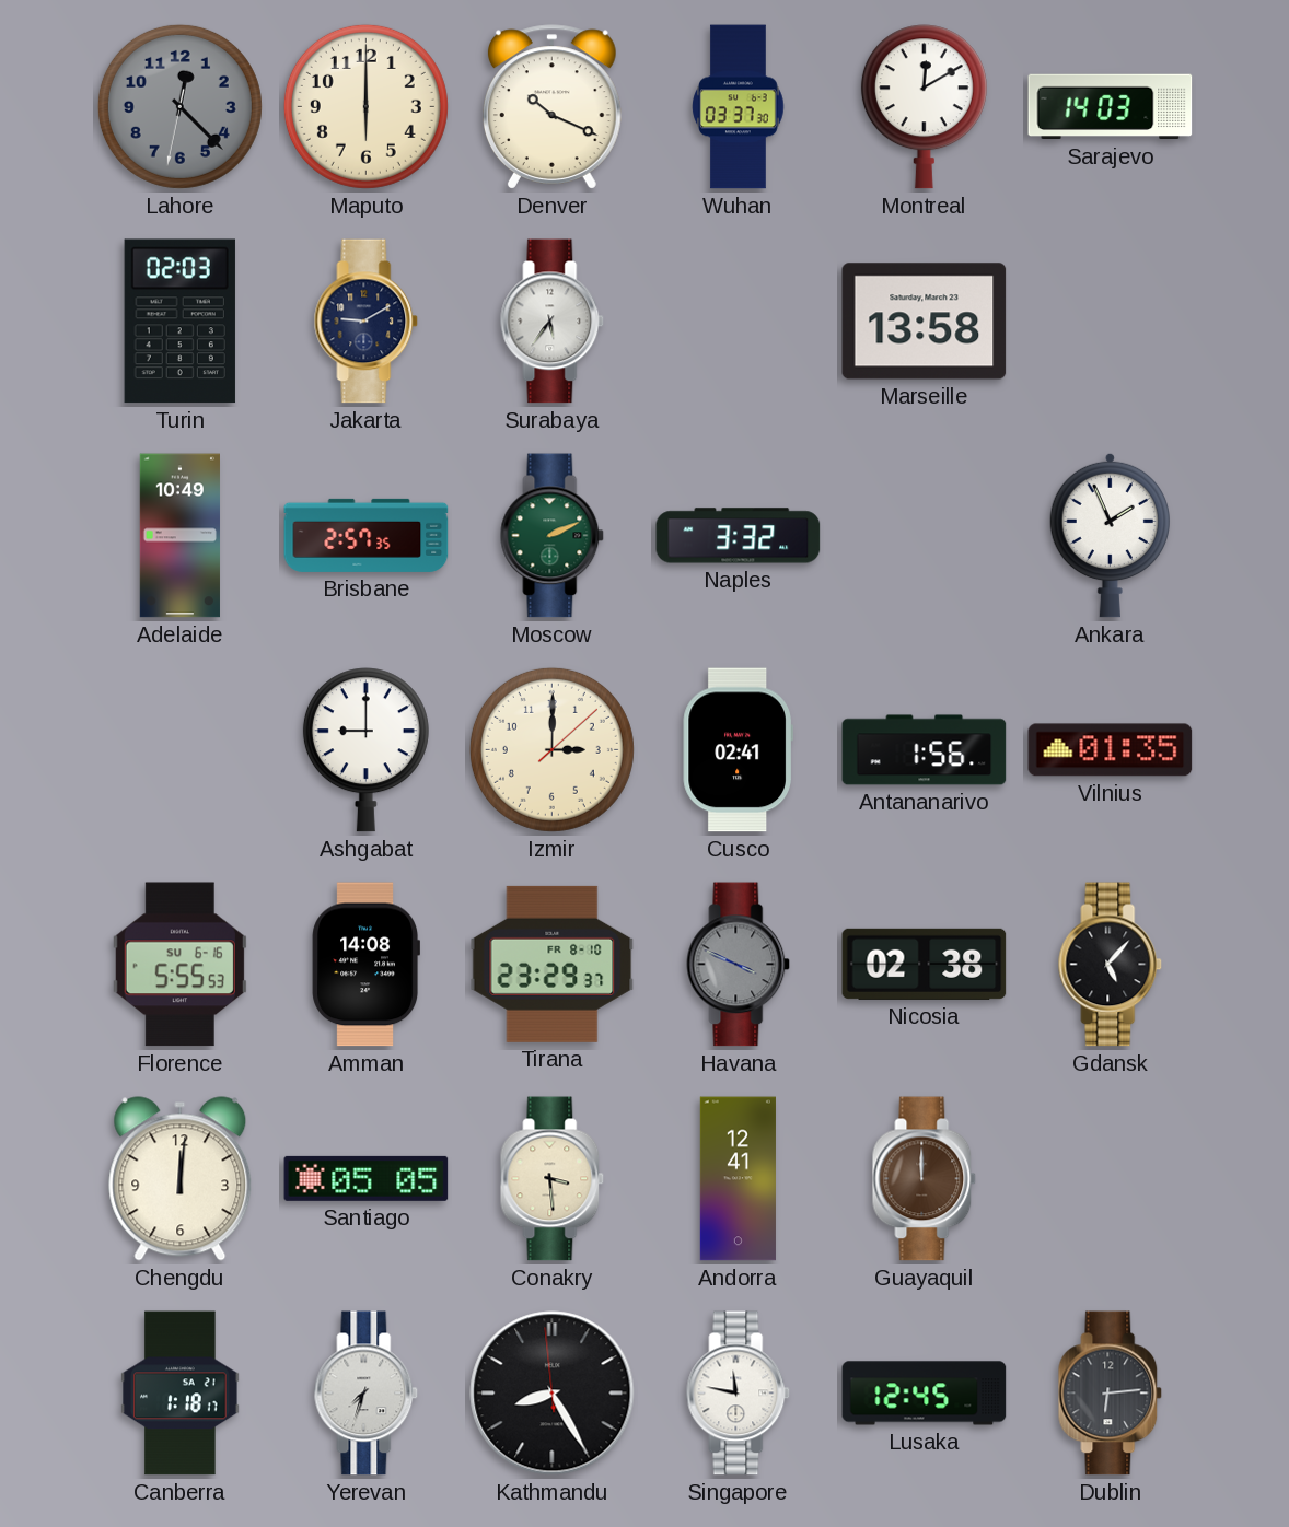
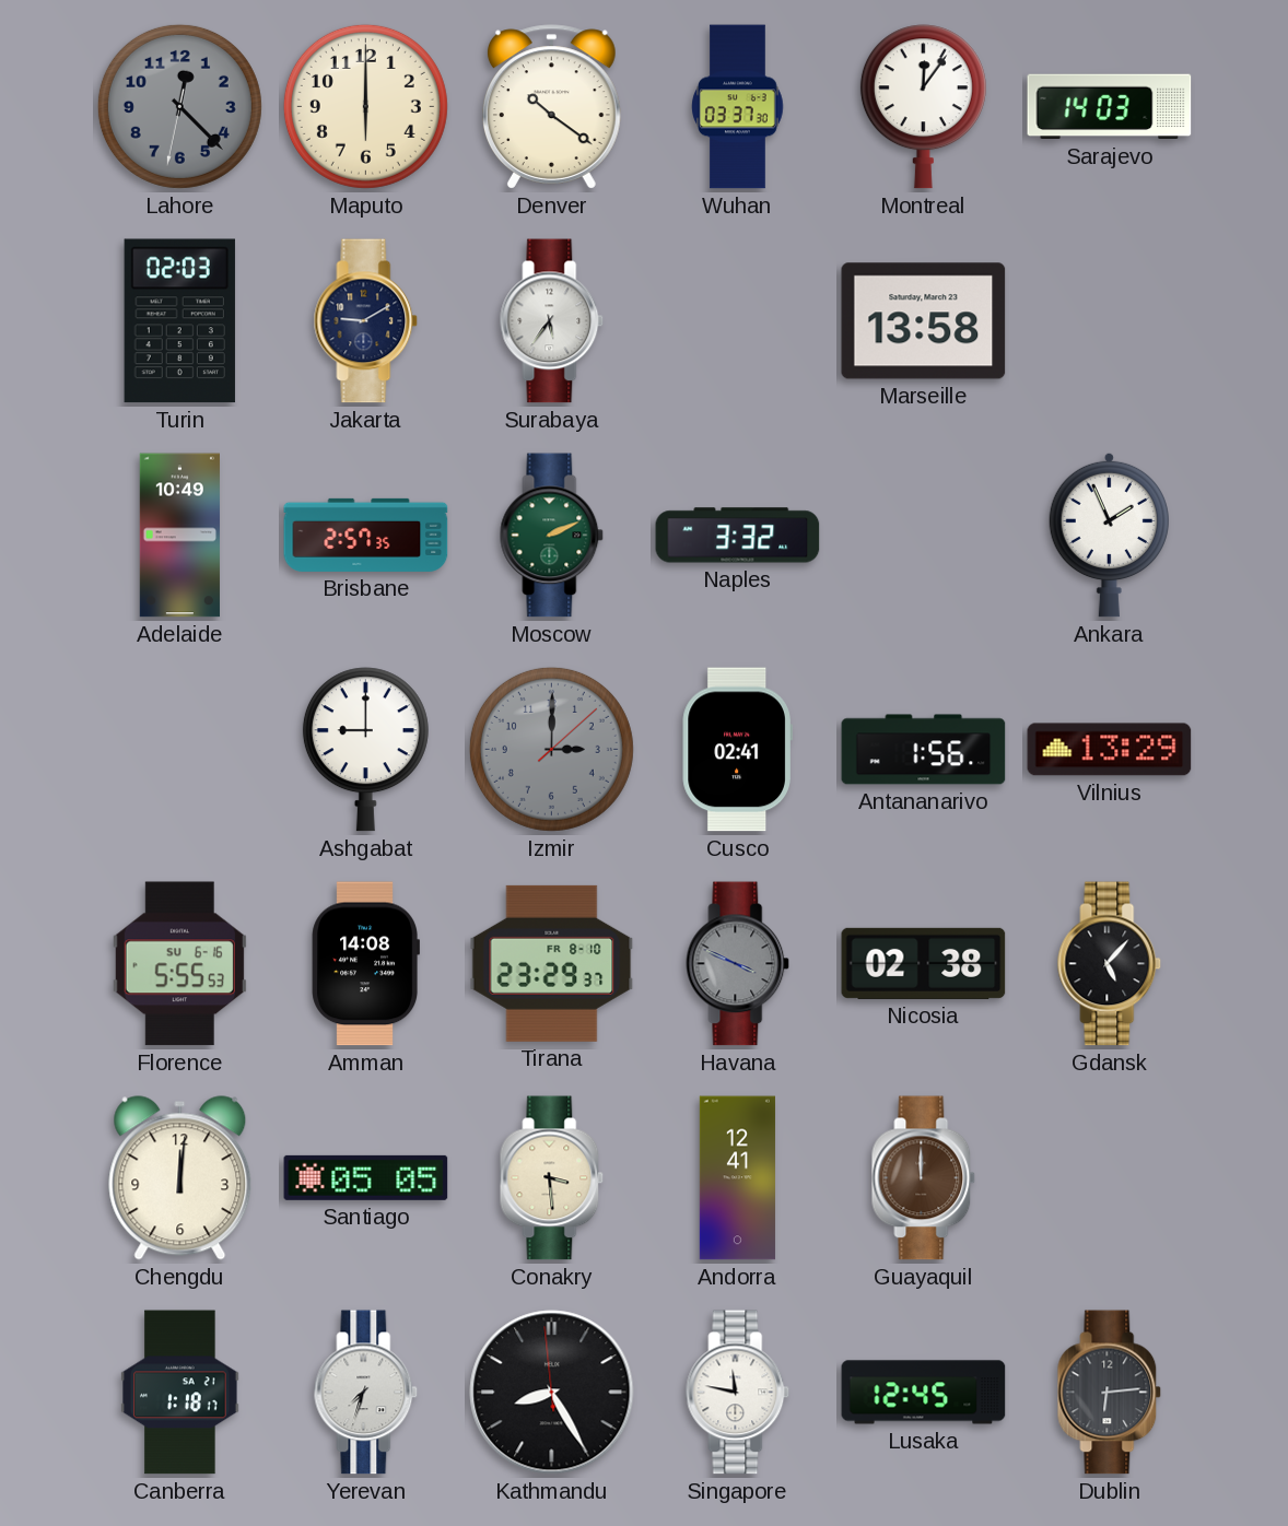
Denver: 10:19 -> 10:21
Montreal: 12:10 -> 12:06
Izmir dial: cream -> grey
Vilnius: 01:35 -> 13:29
